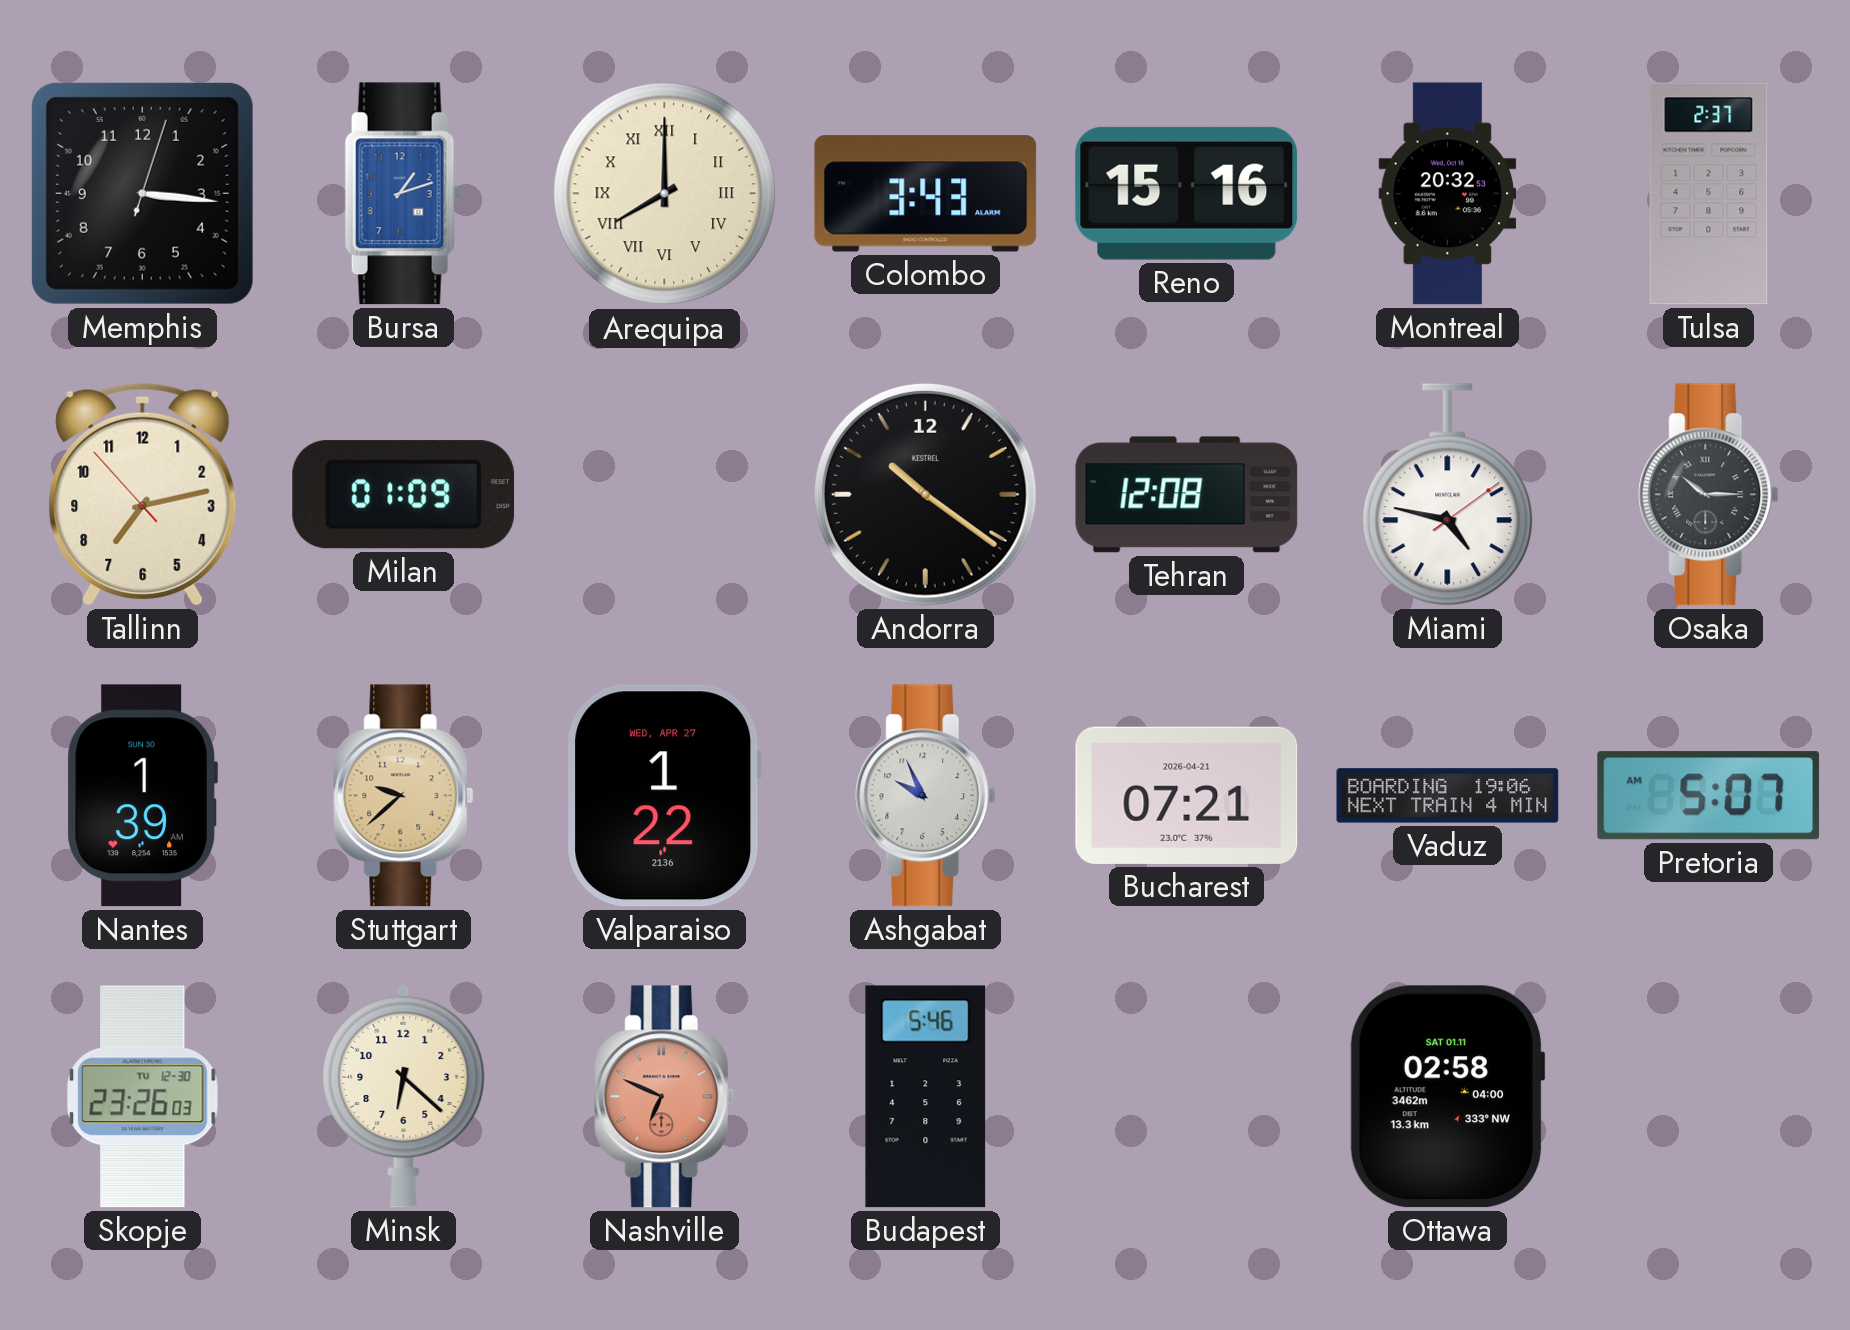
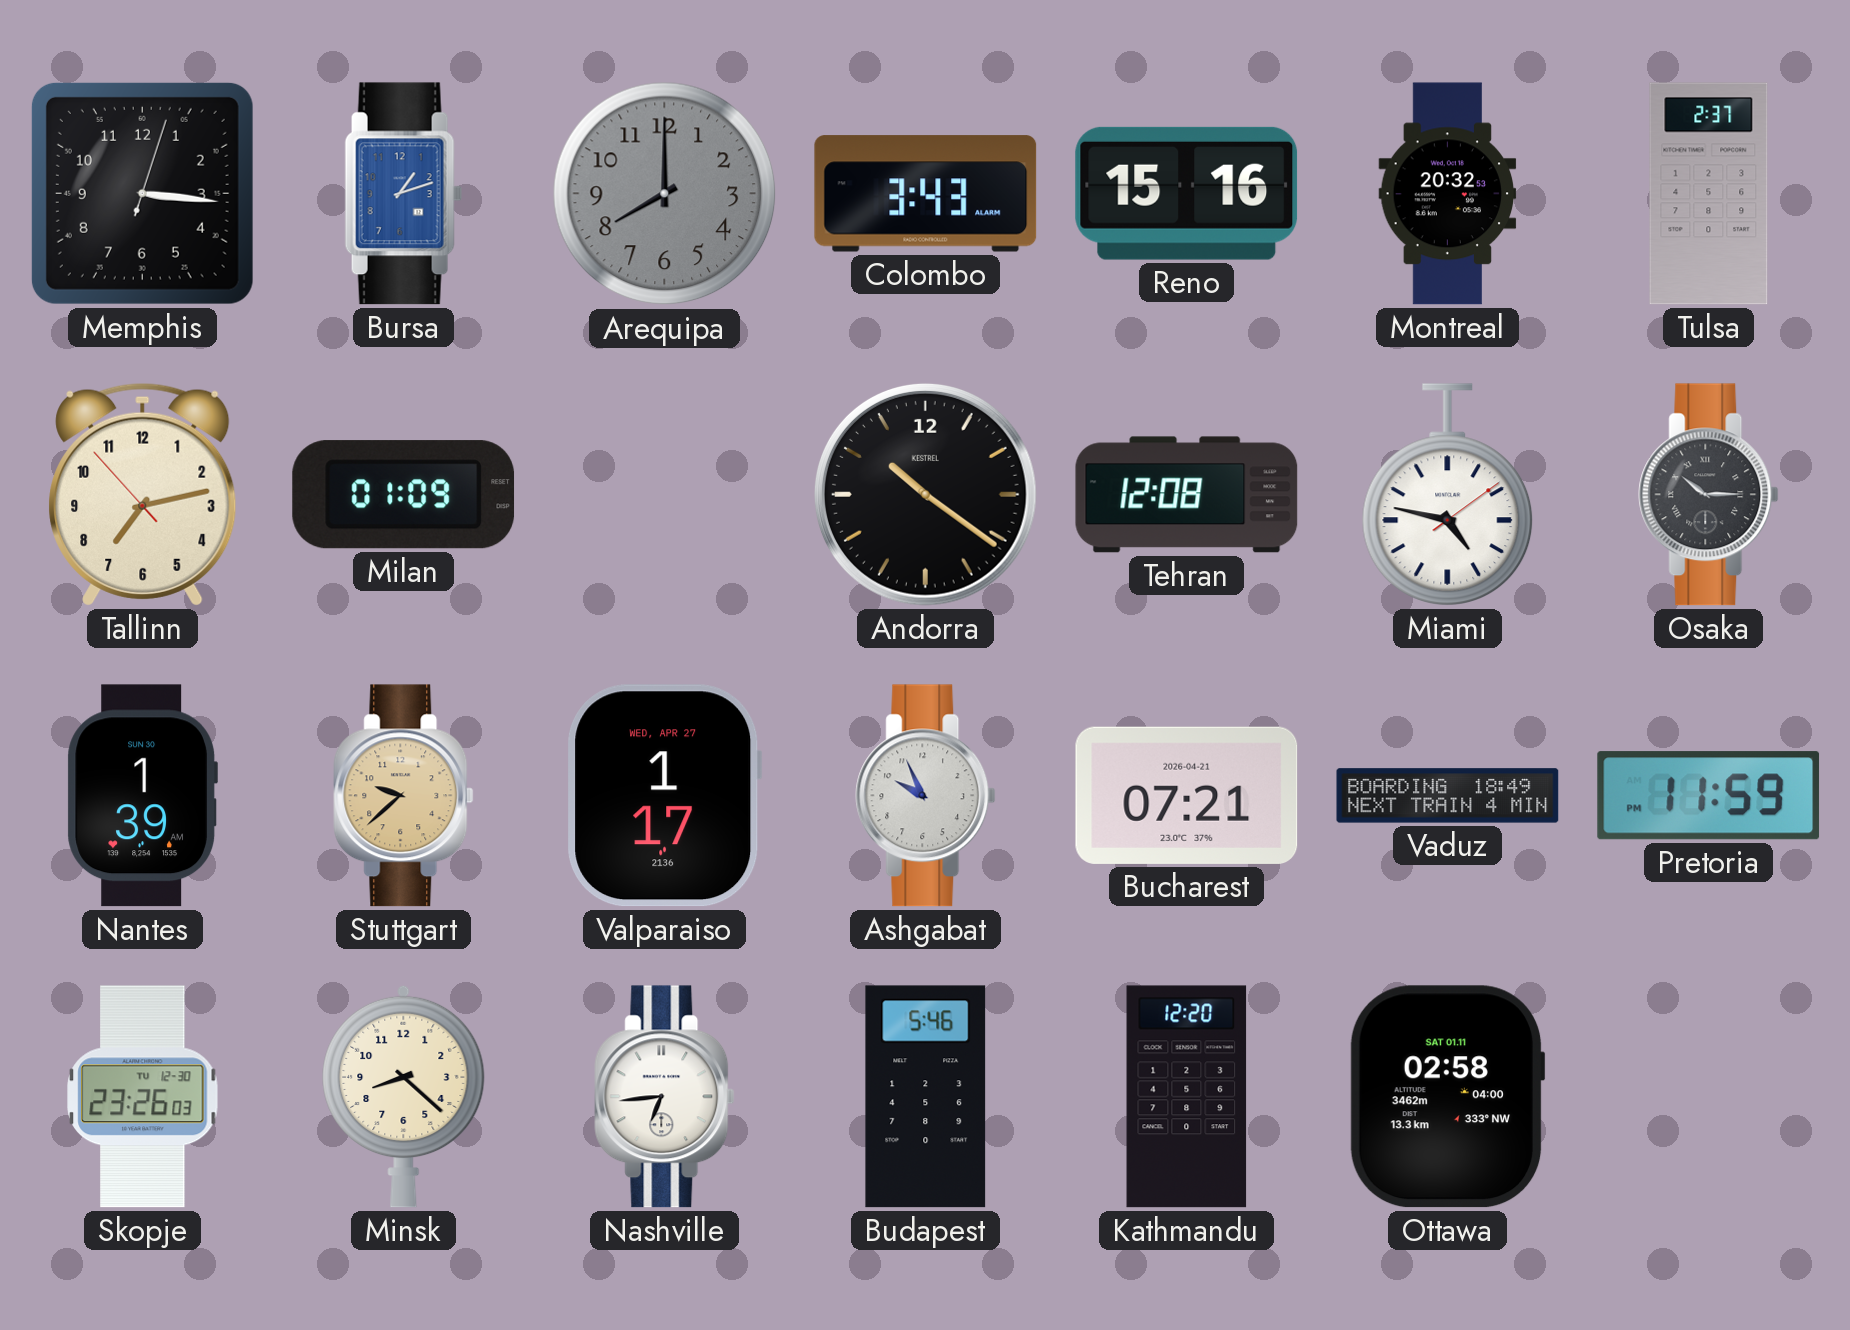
Arequipa dial: cream -> grey
Arequipa numerals: Roman -> Arabic
Valparaiso: 1:22 -> 1:17
Vaduz: 19:06 -> 18:49
Pretoria: 5:07 -> 11:59
Minsk: 6:22 -> 8:22
Nashville: 6:49 -> 6:44
Nashville dial: salmon -> white
Kathmandu: none -> 12:20
